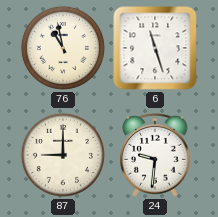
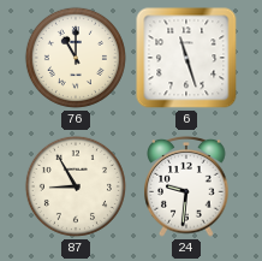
76: 10:58 -> 11:00
87: 9:00 -> 8:55
